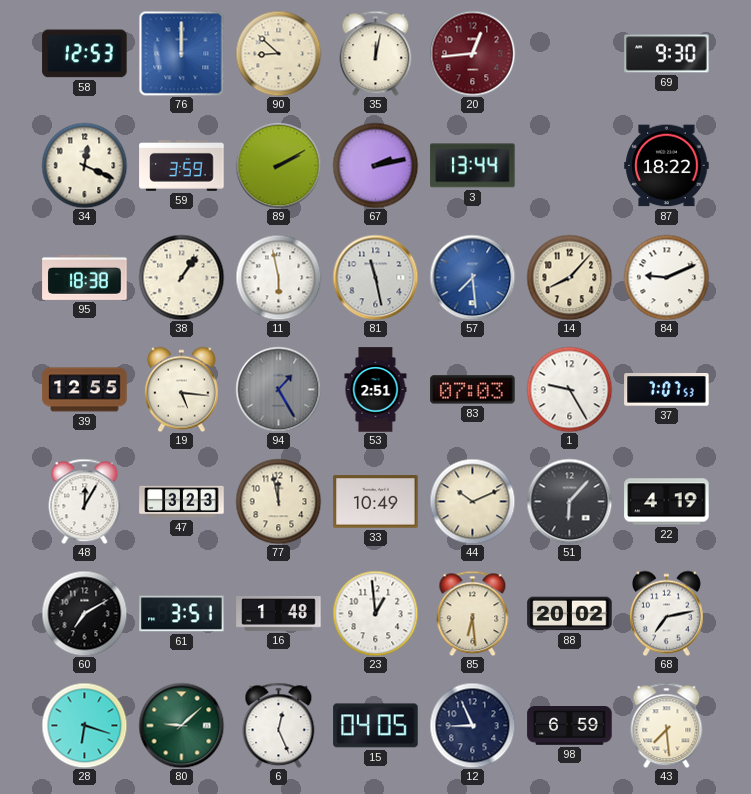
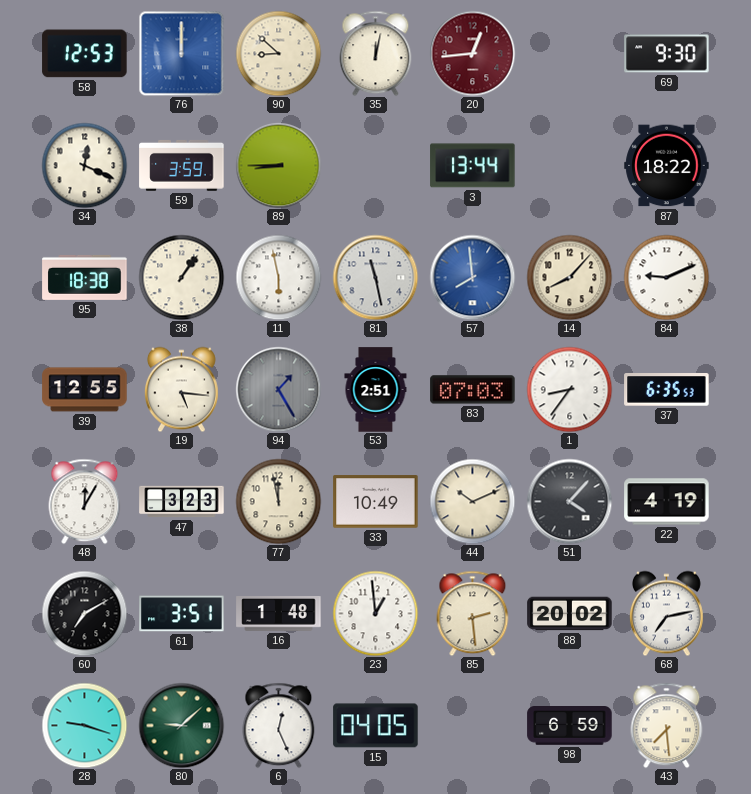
89: 2:10 -> 8:45
67: 2:13 -> none
57: 7:29 -> 7:59
1: 9:25 -> 8:36
37: 7:07 -> 6:35
51: 6:07 -> 4:07
85: 6:29 -> 2:29
28: 6:18 -> 9:18
12: 8:56 -> none
